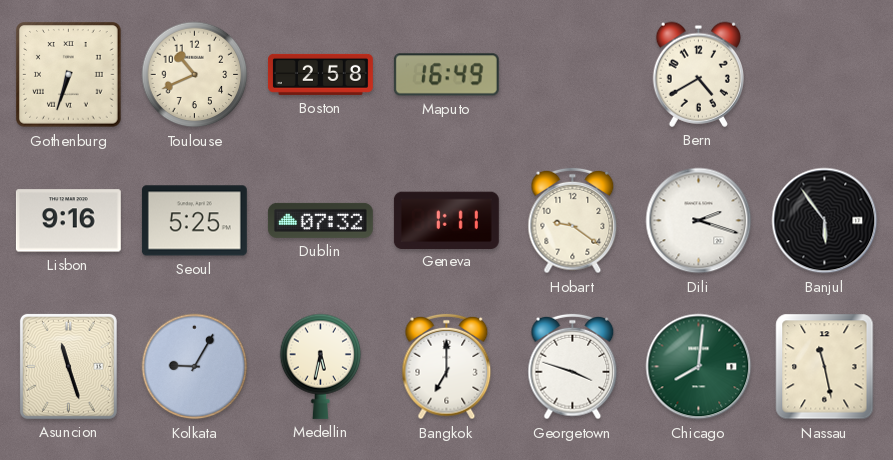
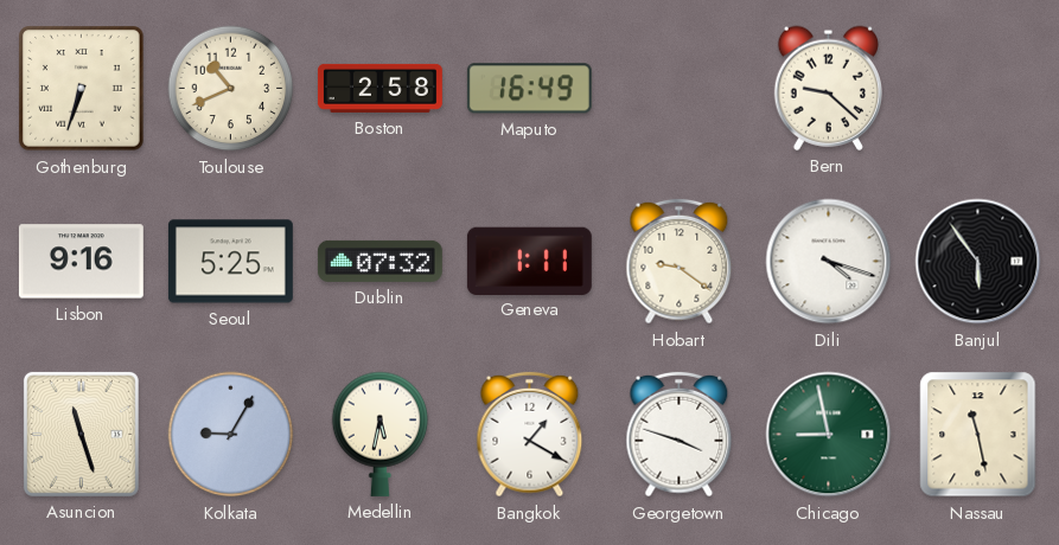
Bern: 4:40 -> 9:22
Dili: 2:18 -> 4:18
Bangkok: 7:00 -> 1:20
Chicago: 8:01 -> 8:58
